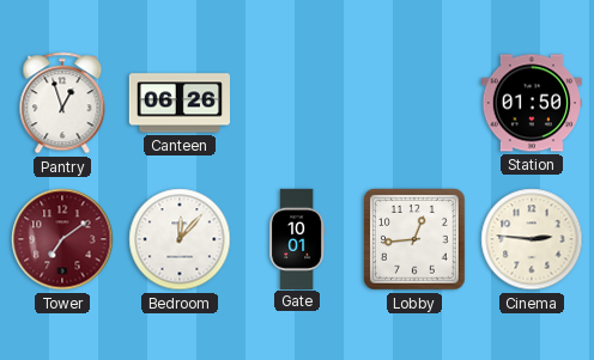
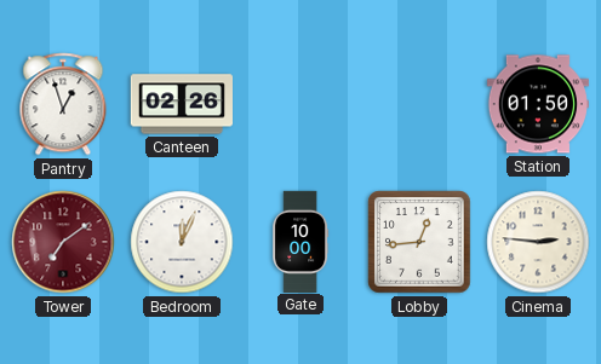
Canteen: 06:26 -> 02:26
Bedroom: 12:07 -> 12:04
Gate: 10:01 -> 10:00
